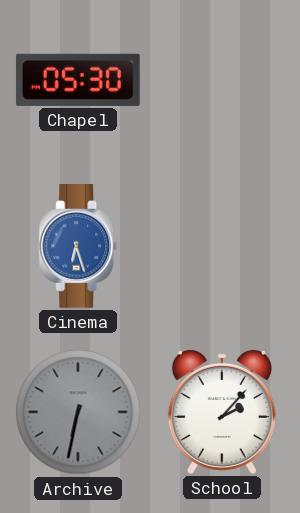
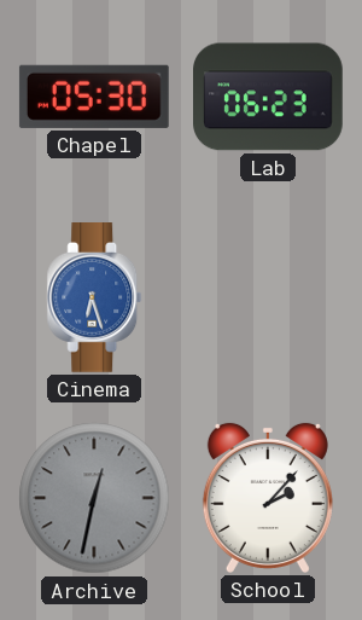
Lab: none -> 06:23
Archive: 6:32 -> 12:32
